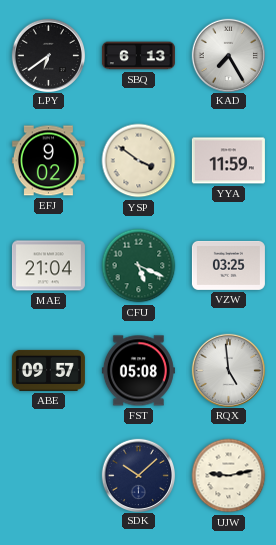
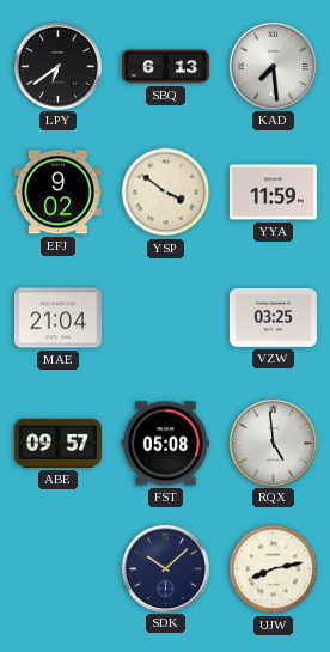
KAD: 7:25 -> 7:29
CFU: 5:19 -> none
UJW: 9:13 -> 8:13
